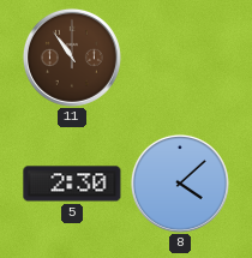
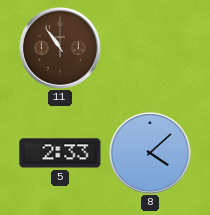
5: 2:30 -> 2:33
